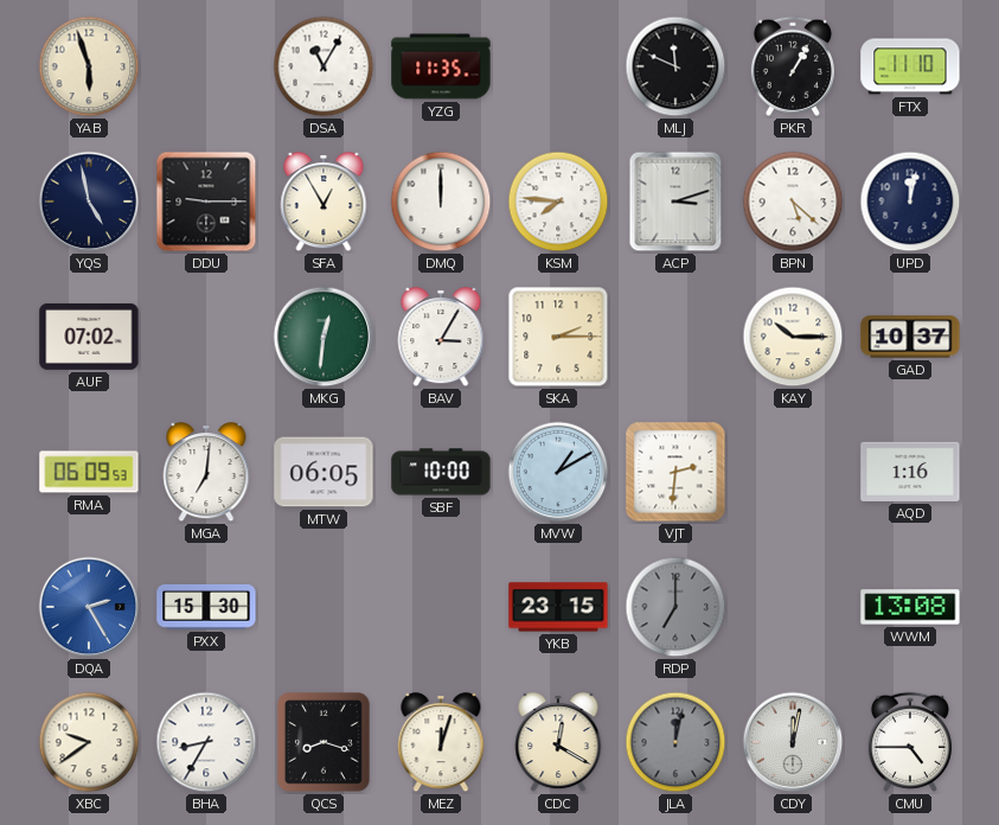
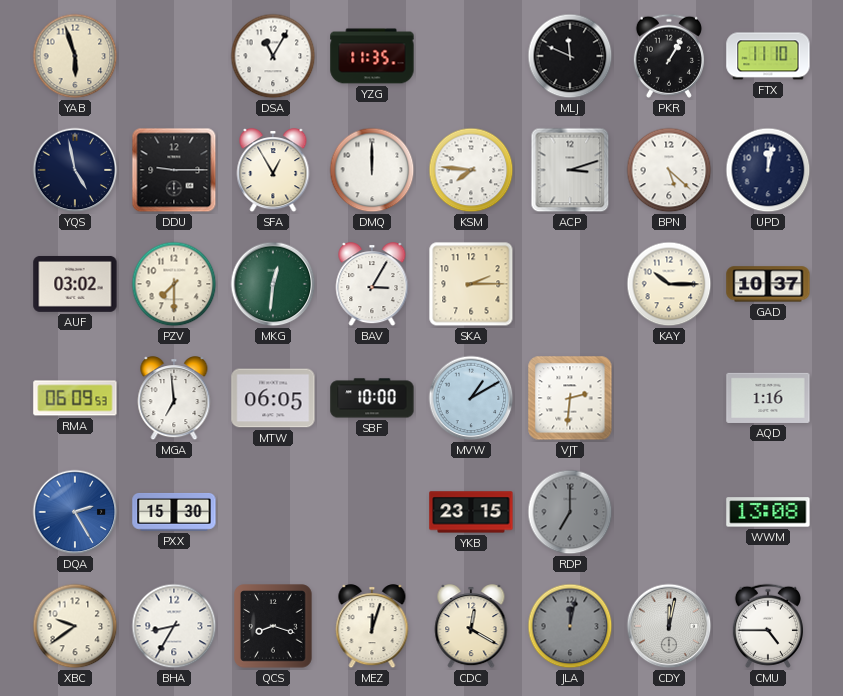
AUF: 07:02 -> 03:02
PZV: none -> 7:30
MGA: 7:01 -> 6:59
